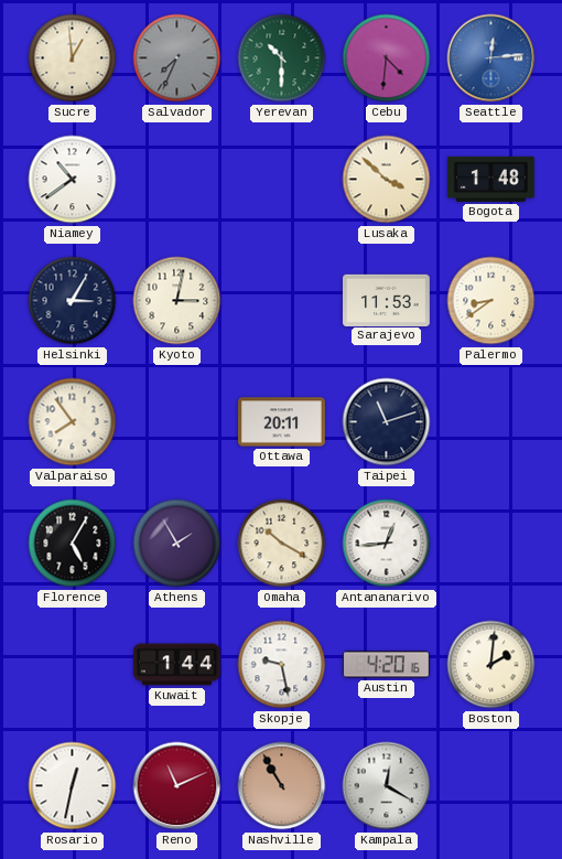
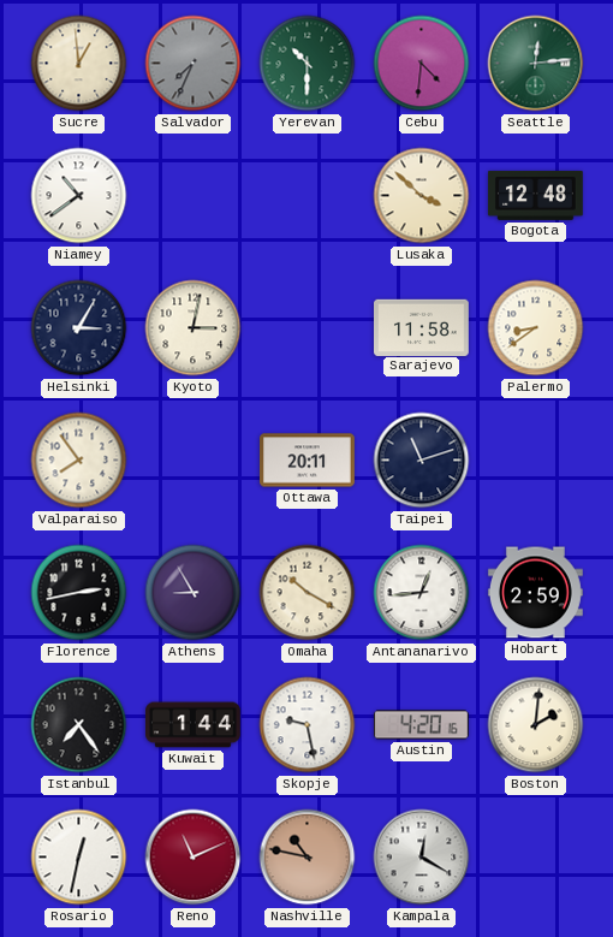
Seattle dial: blue -> green
Bogota: 1:48 -> 12:48
Sarajevo: 11:53 -> 11:58
Florence: 5:05 -> 2:43
Athens: 1:55 -> 8:55
Hobart: none -> 2:59
Istanbul: none -> 7:24
Nashville: 10:55 -> 10:47
